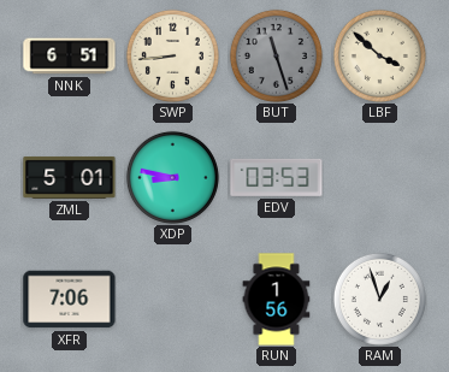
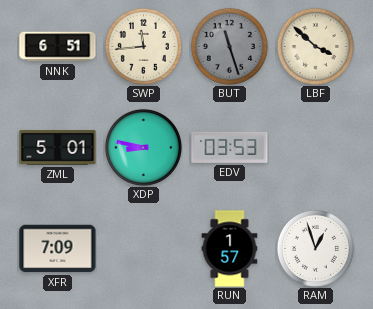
SWP: 8:44 -> 11:44
XFR: 7:06 -> 7:09
RUN: 1:56 -> 1:57
